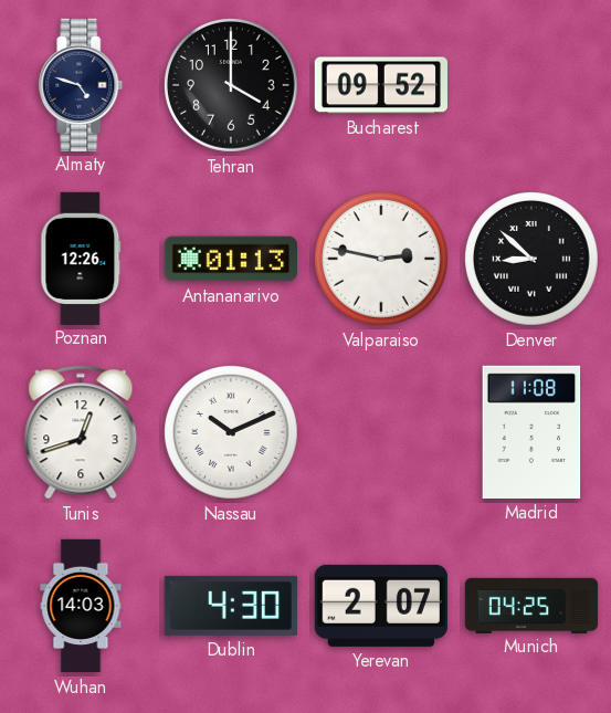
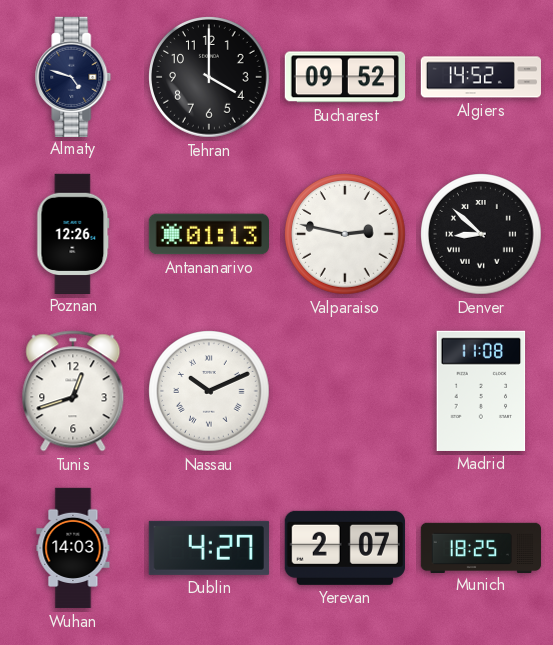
Algiers: none -> 14:52
Dublin: 4:30 -> 4:27
Munich: 04:25 -> 18:25
